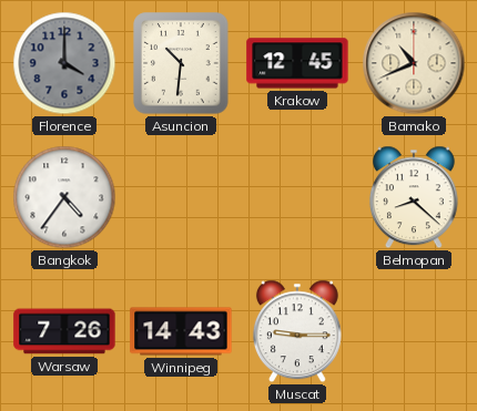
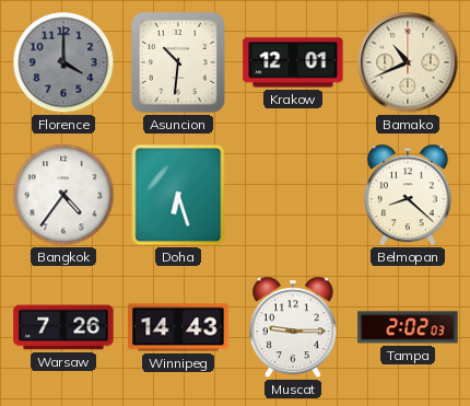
Krakow: 12:45 -> 12:01
Doha: none -> 6:27
Tampa: none -> 2:02
